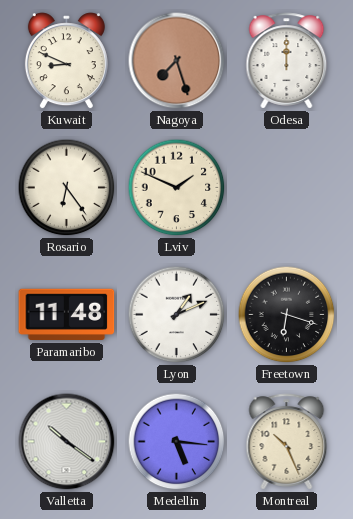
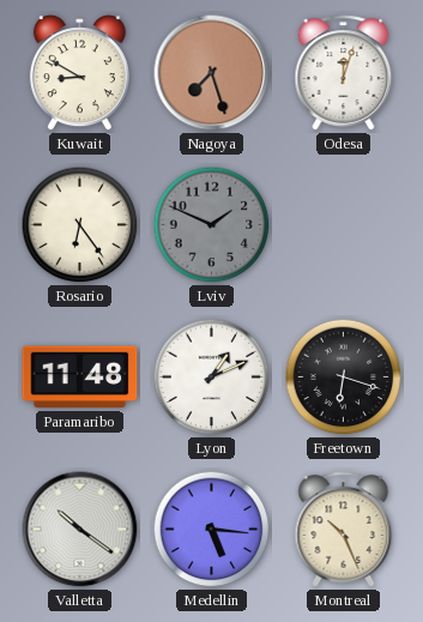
Kuwait: 8:49 -> 8:50
Odesa: 12:00 -> 12:03
Lviv dial: cream -> grey
